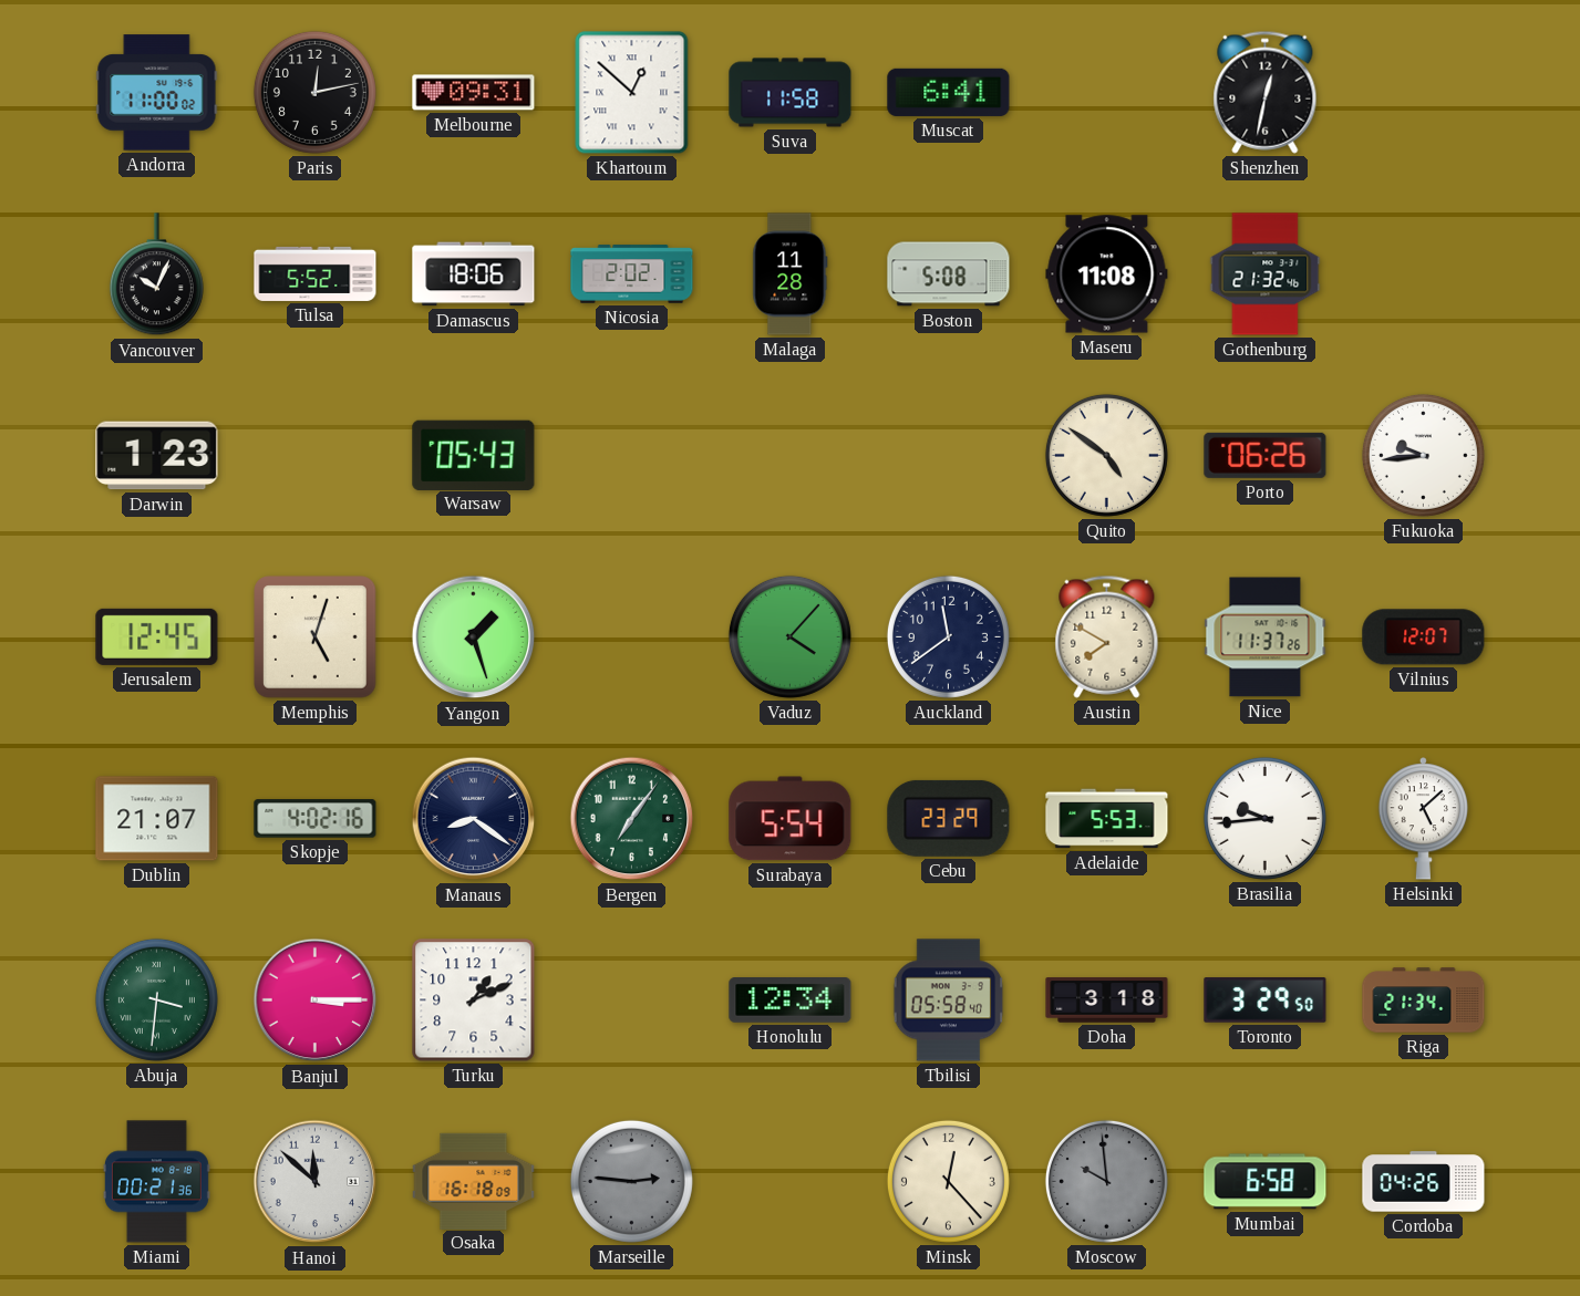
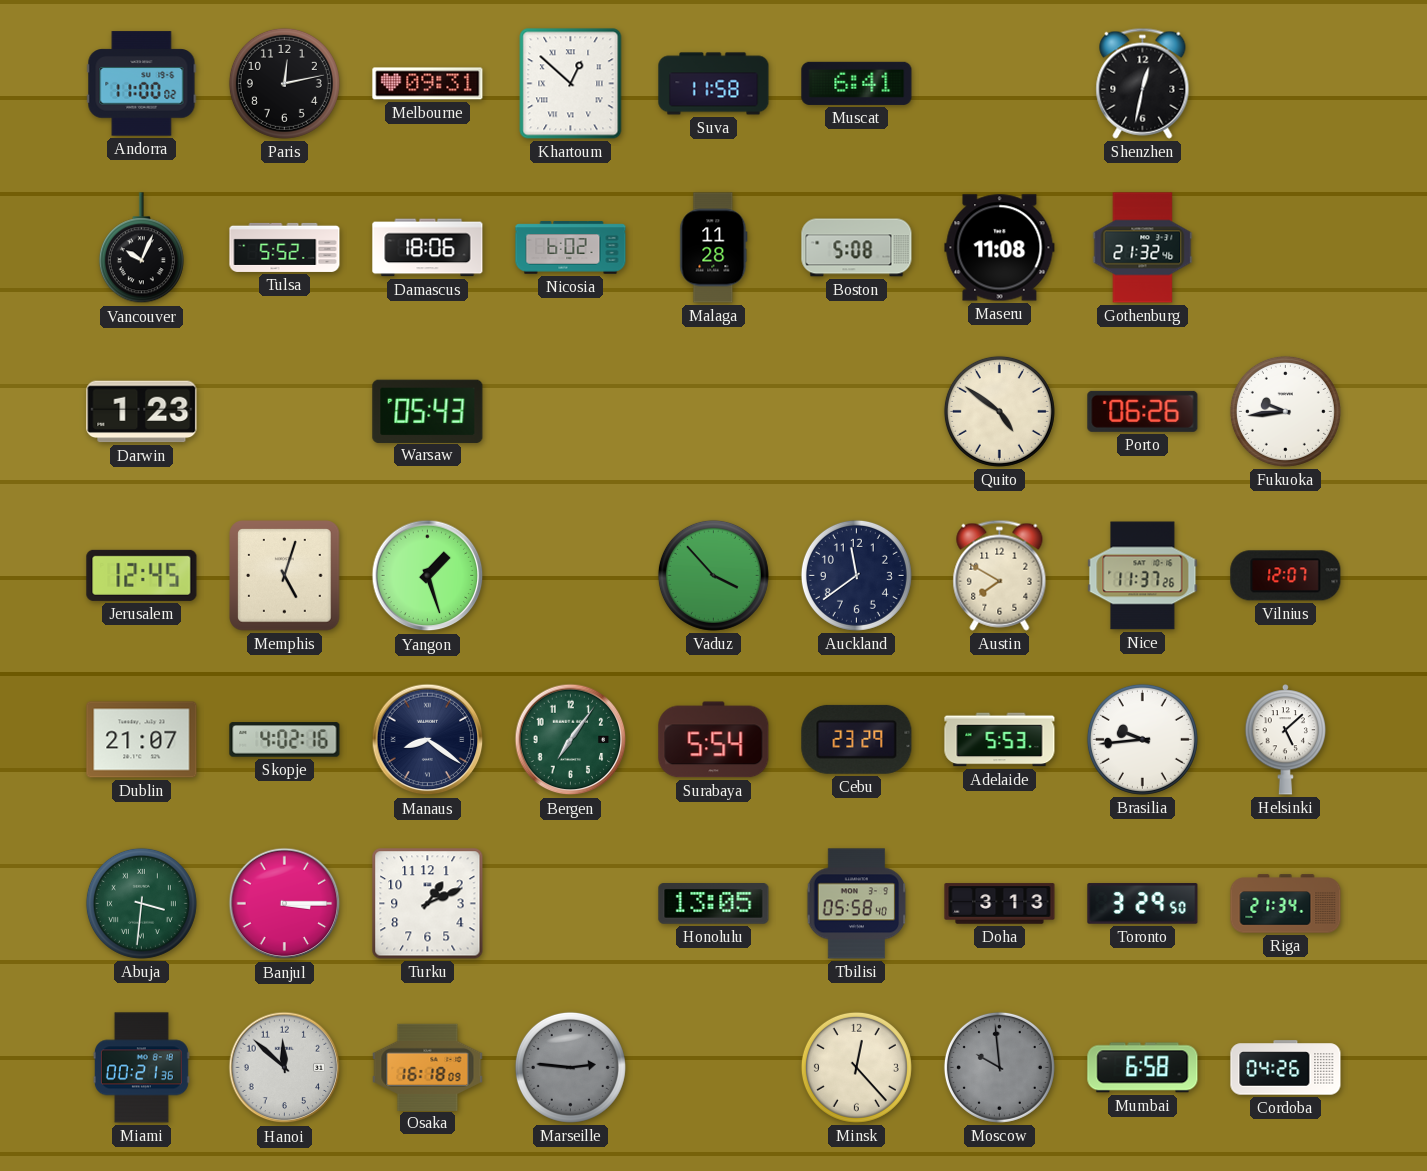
Nicosia: 2:02 -> 6:02
Vaduz: 4:07 -> 3:53
Honolulu: 12:34 -> 13:05
Doha: 3:18 -> 3:13
